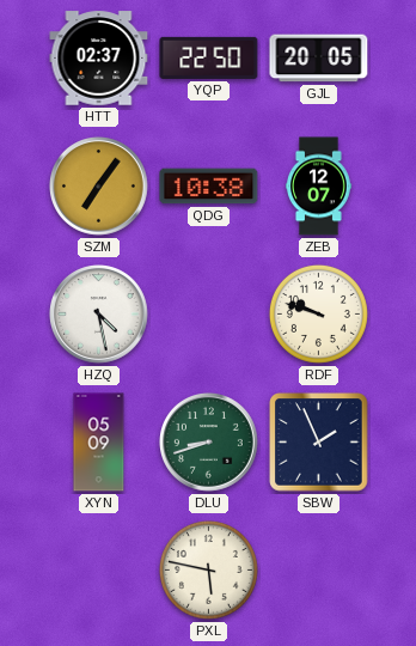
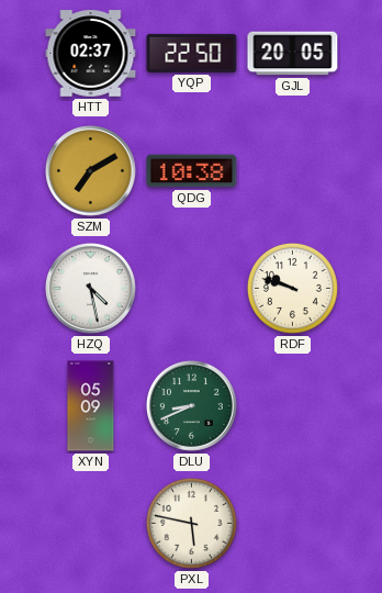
SZM: 7:06 -> 7:10
ZEB: 12:07 -> none
DLU: 8:42 -> 8:41
SBW: 1:56 -> none
